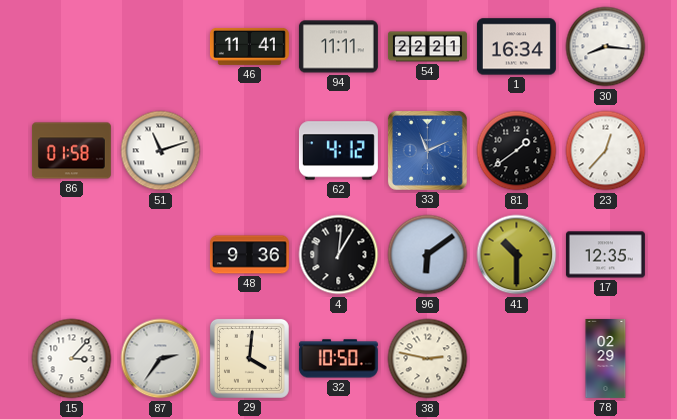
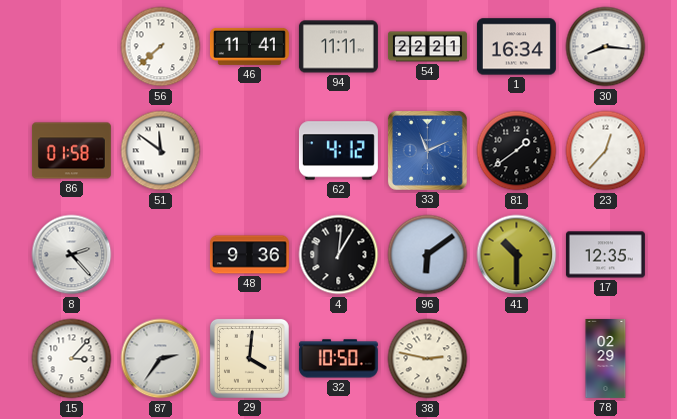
56: none -> 7:38
51: 11:12 -> 11:51
8: none -> 2:23
